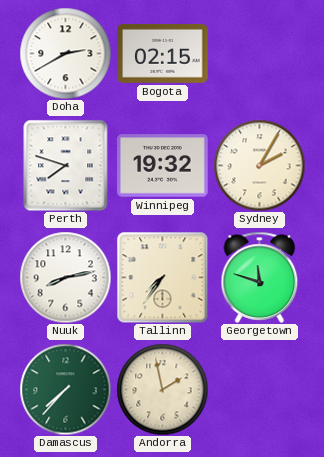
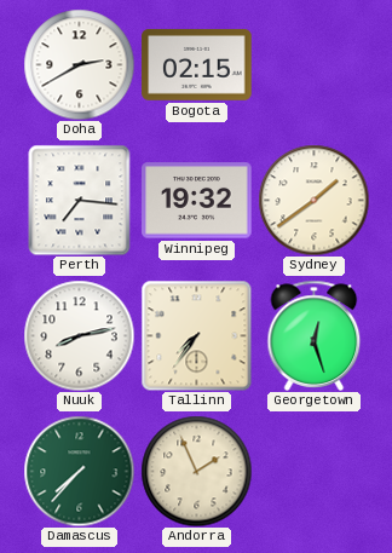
Perth: 7:48 -> 7:16
Sydney: 2:05 -> 1:39
Georgetown: 11:48 -> 12:27
Andorra: 1:58 -> 1:56
